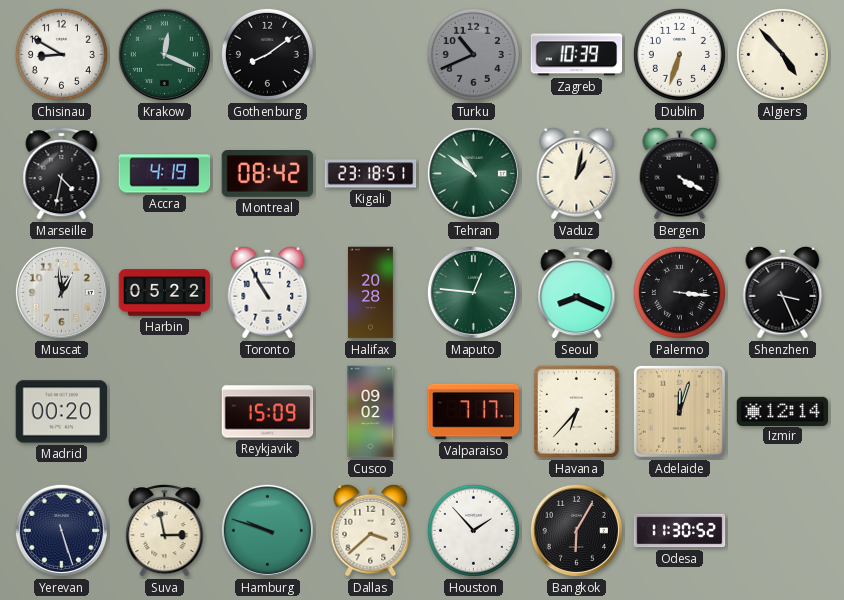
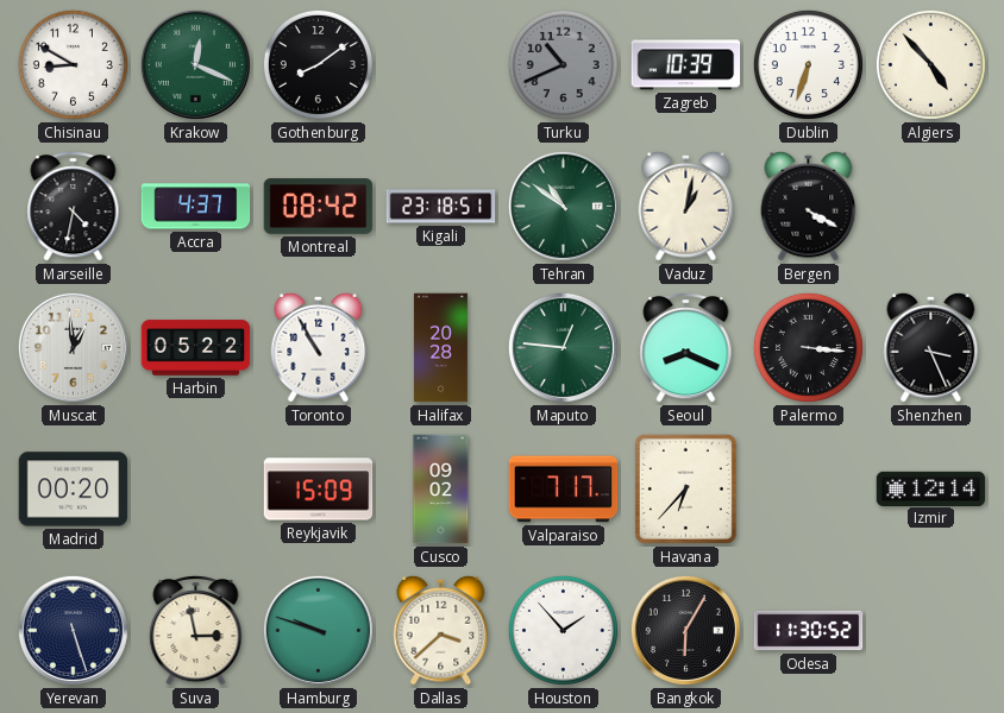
Accra: 4:19 -> 4:37
Adelaide: 12:03 -> none
